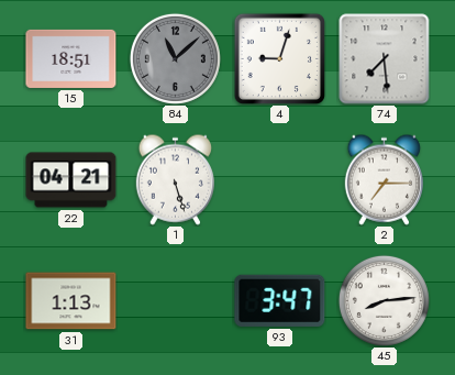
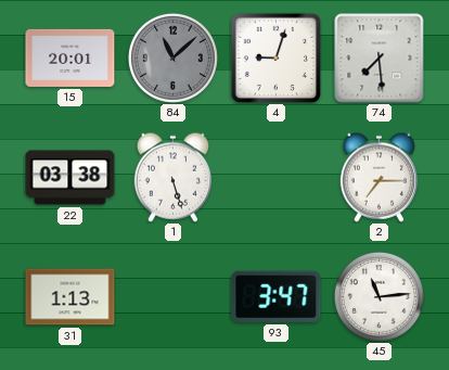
15: 18:51 -> 20:01
22: 04:21 -> 03:38
45: 8:14 -> 11:14
